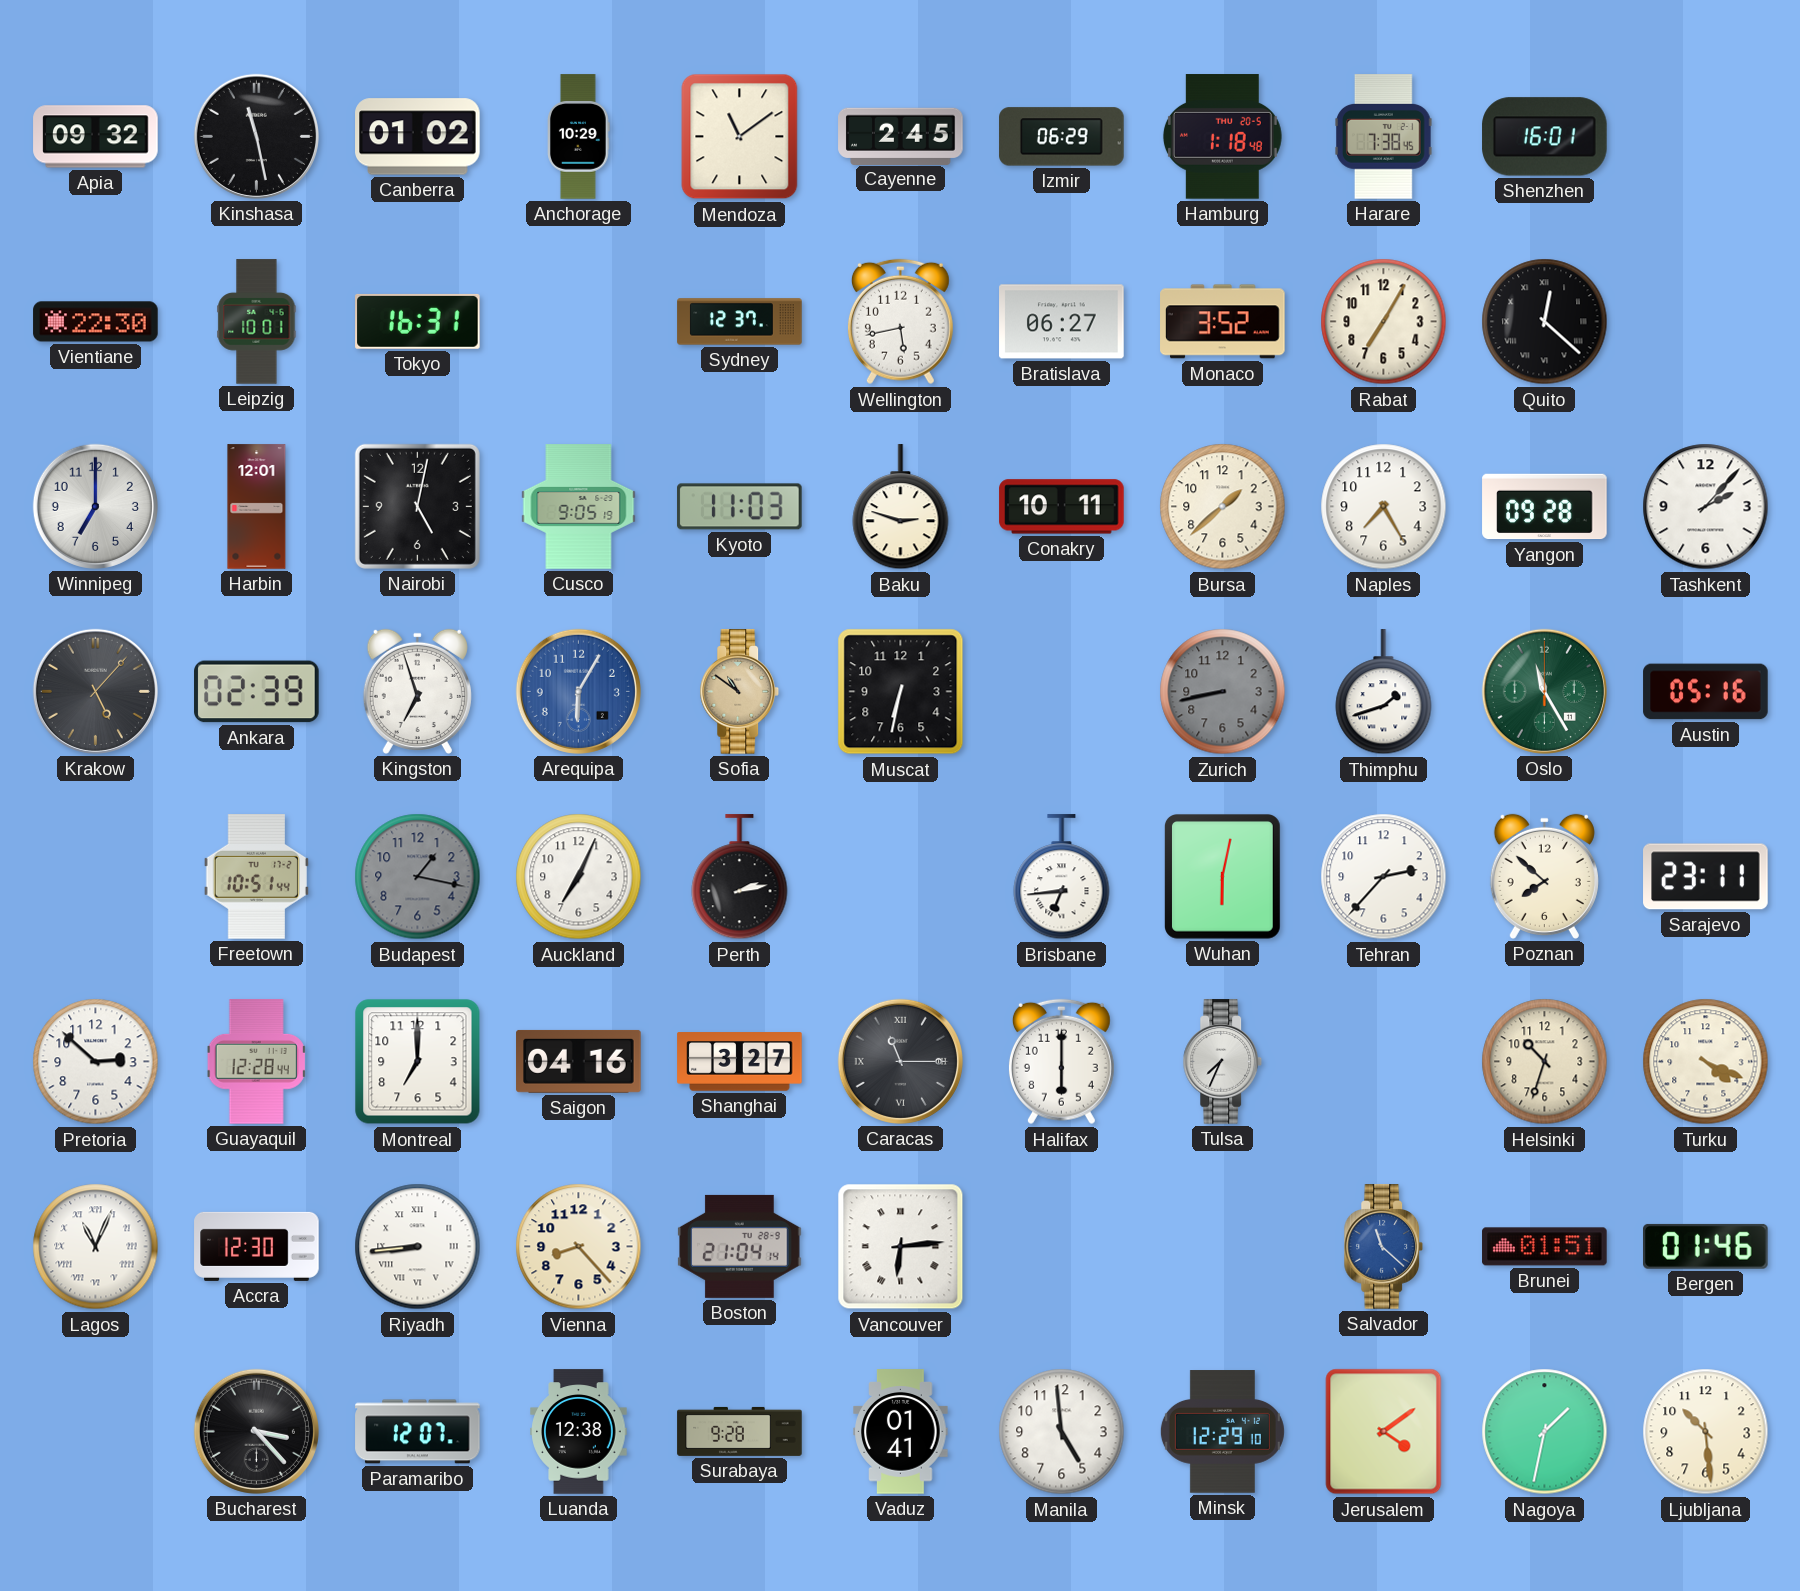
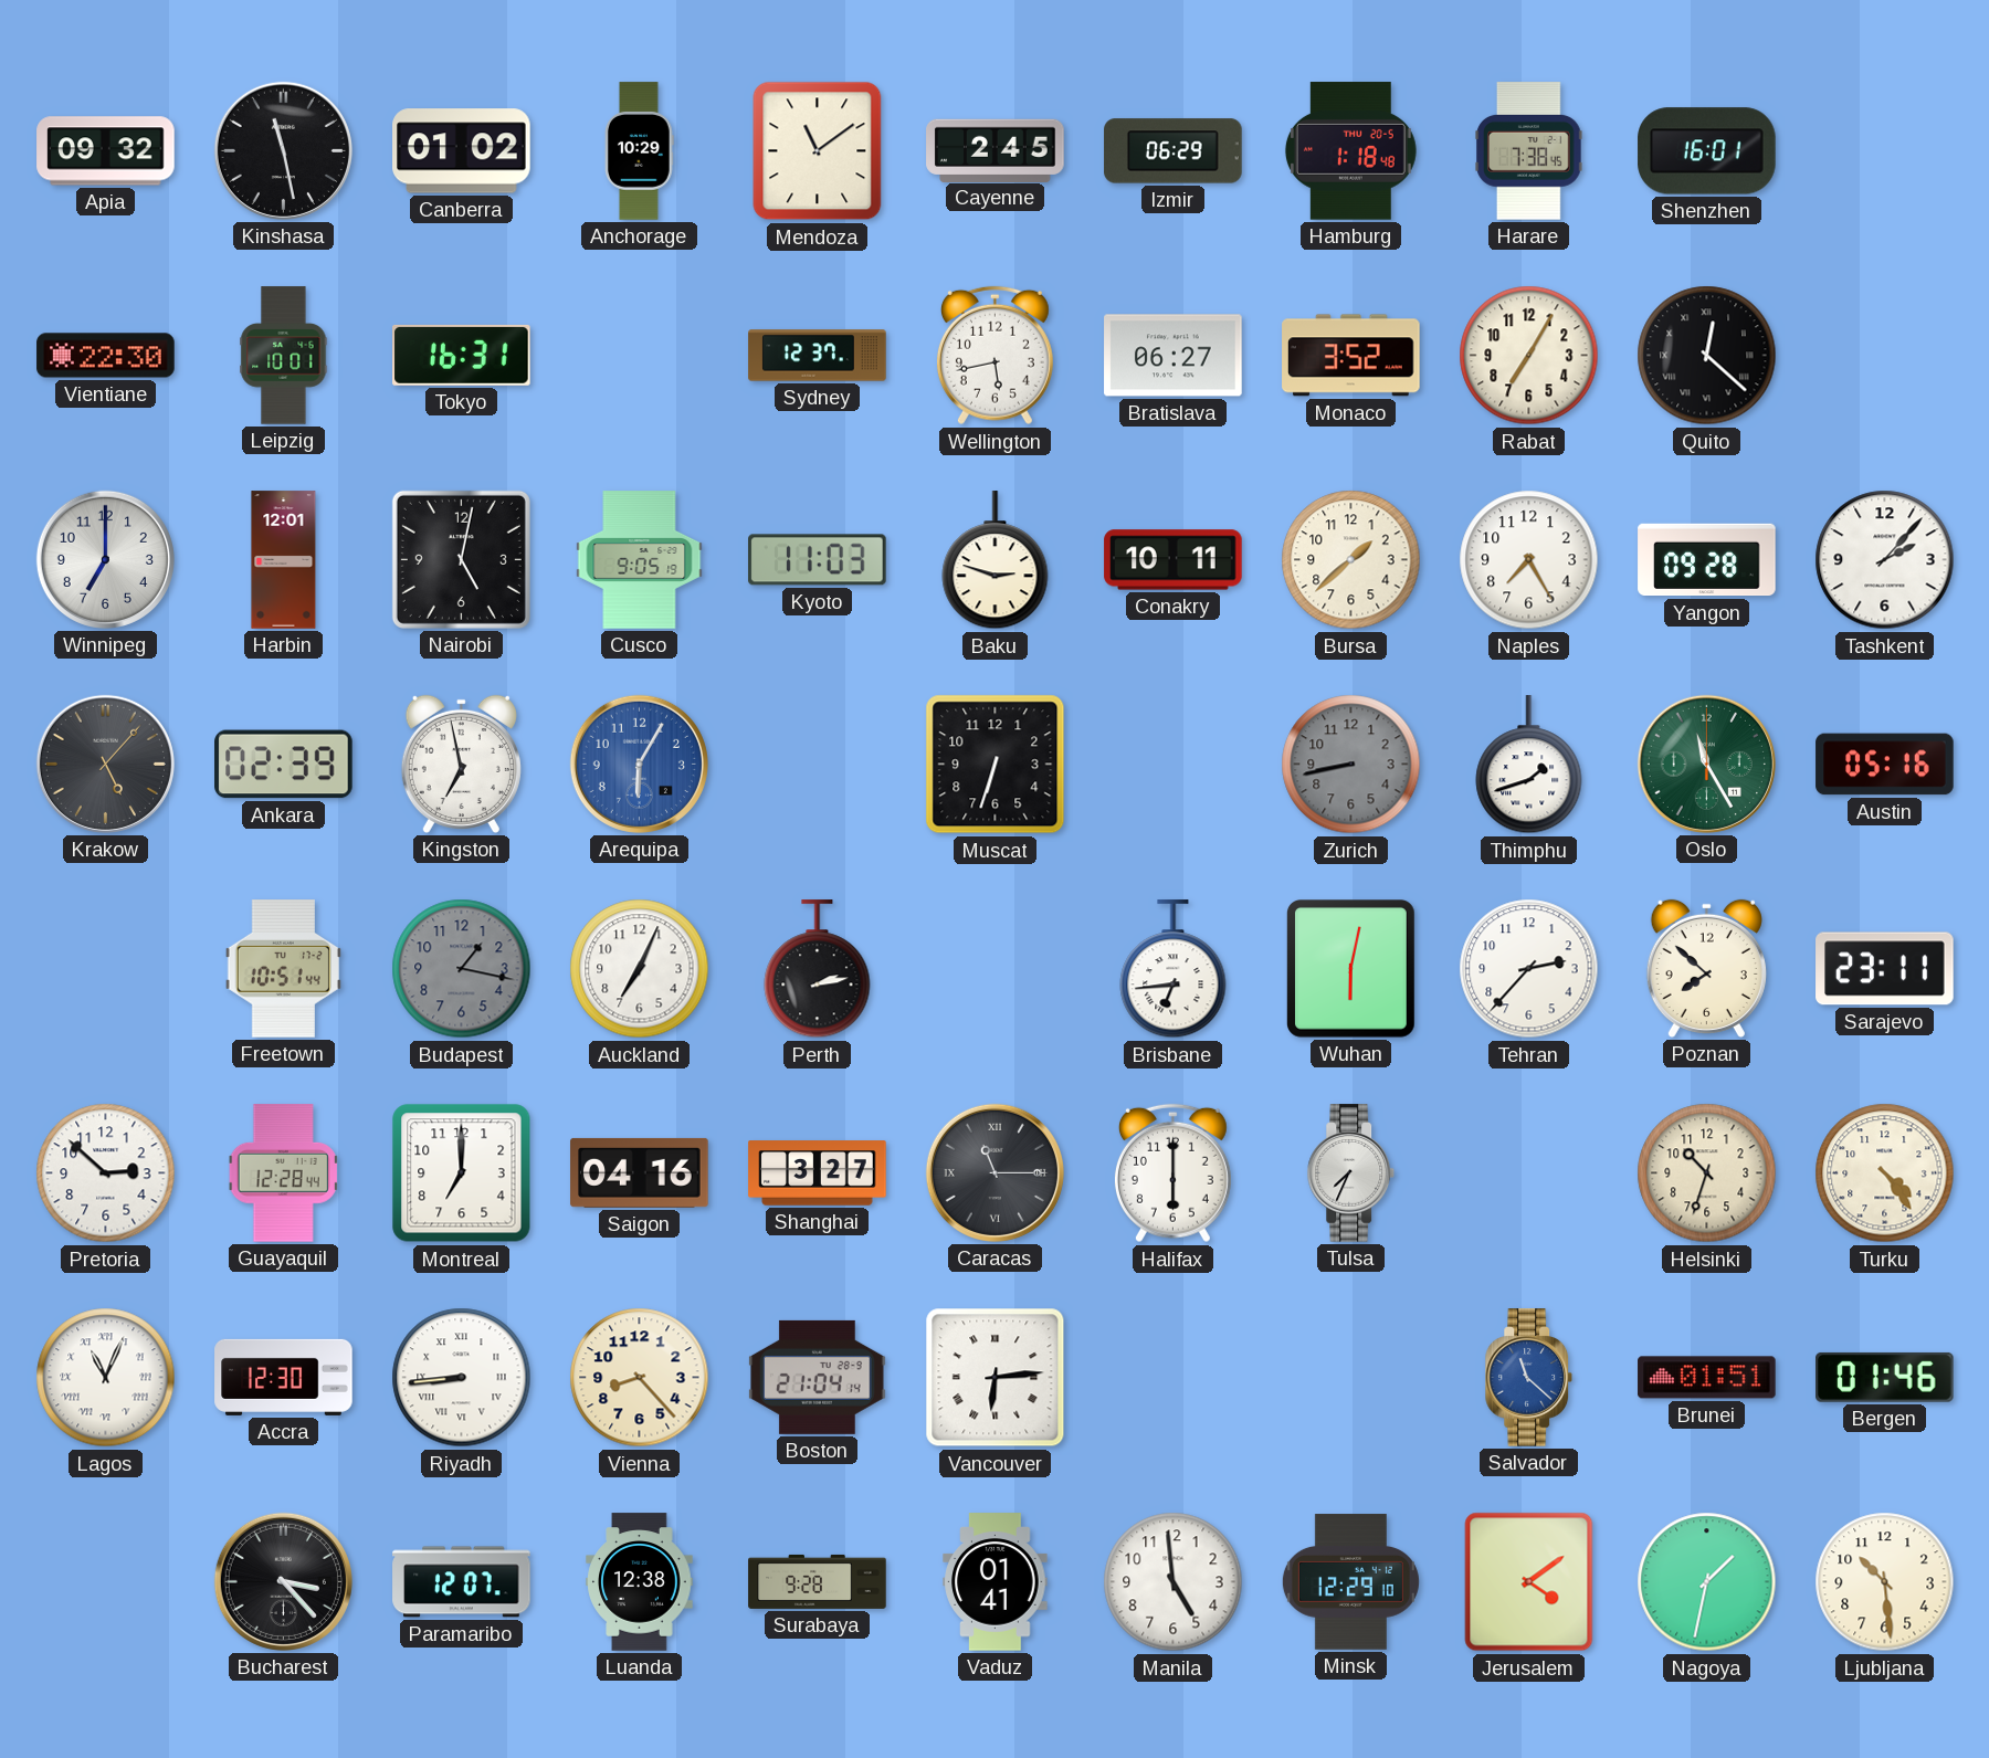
Kingston: 6:57 -> 6:58
Sofia: 10:51 -> none
Muscat: 6:32 -> 6:33
Turku: 4:19 -> 4:24
